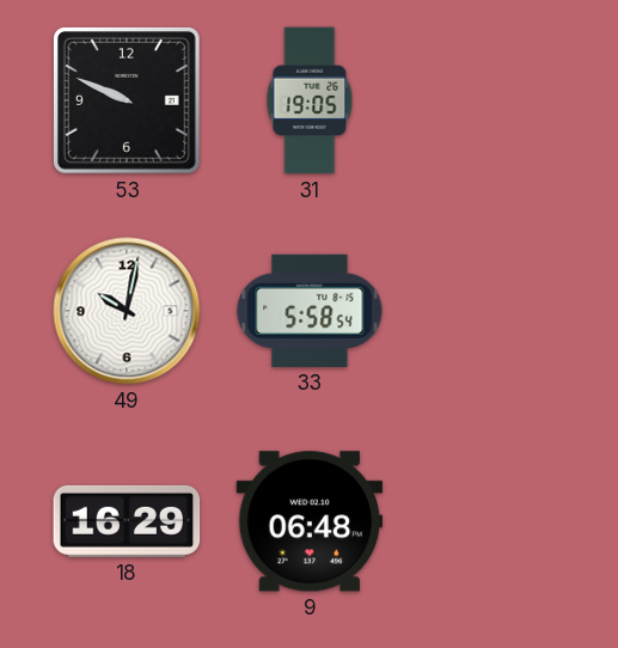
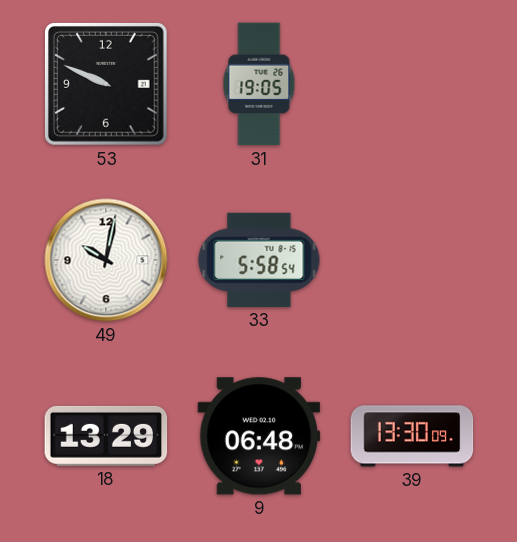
18: 16:29 -> 13:29
39: none -> 13:30
